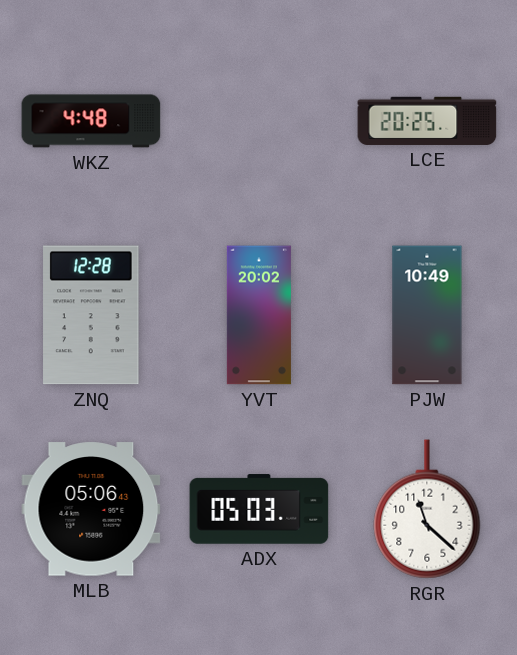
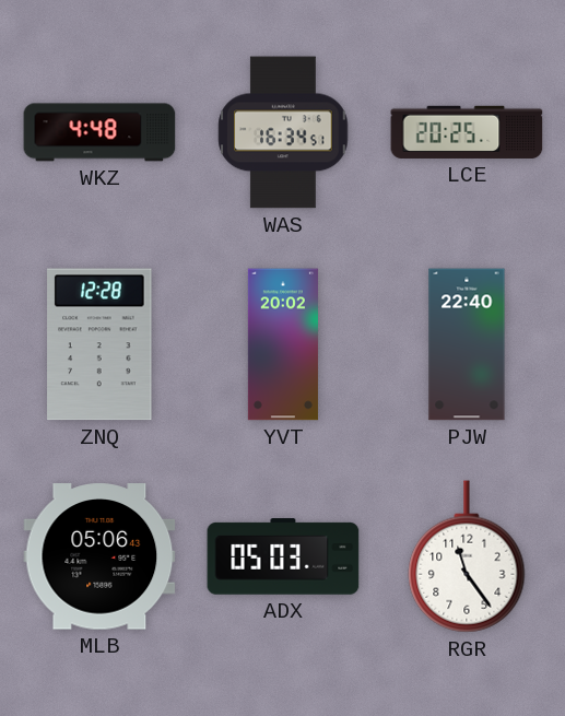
WAS: none -> 16:34
PJW: 10:49 -> 22:40
RGR: 11:22 -> 11:24
